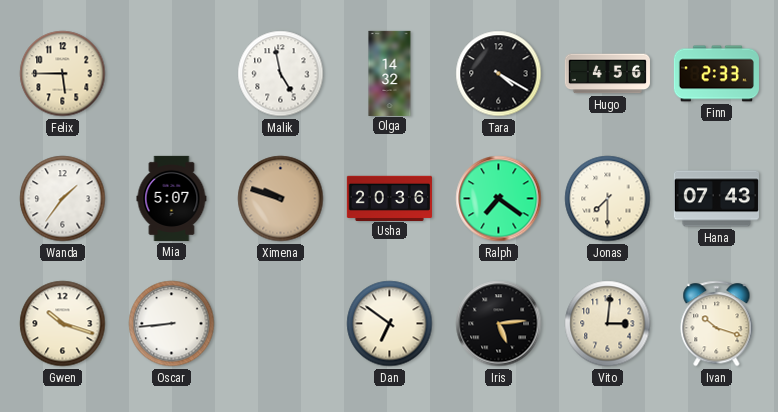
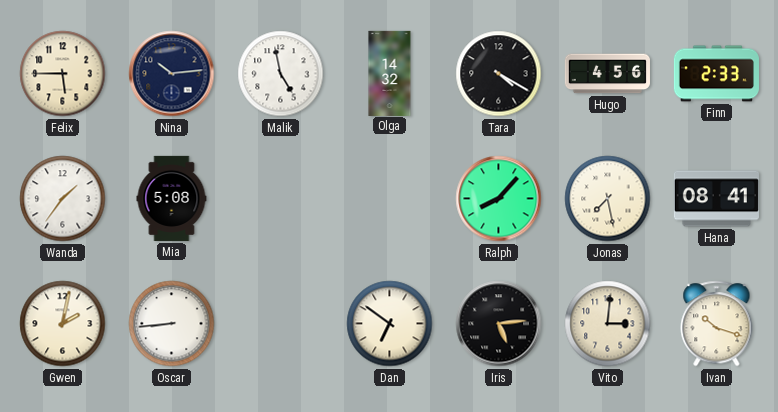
Nina: none -> 10:14
Mia: 5:07 -> 5:08
Ximena: 9:48 -> none
Usha: 20:36 -> none
Ralph: 7:21 -> 8:07
Jonas: 7:30 -> 7:28
Hana: 07:43 -> 08:41
Gwen: 10:18 -> 2:02
